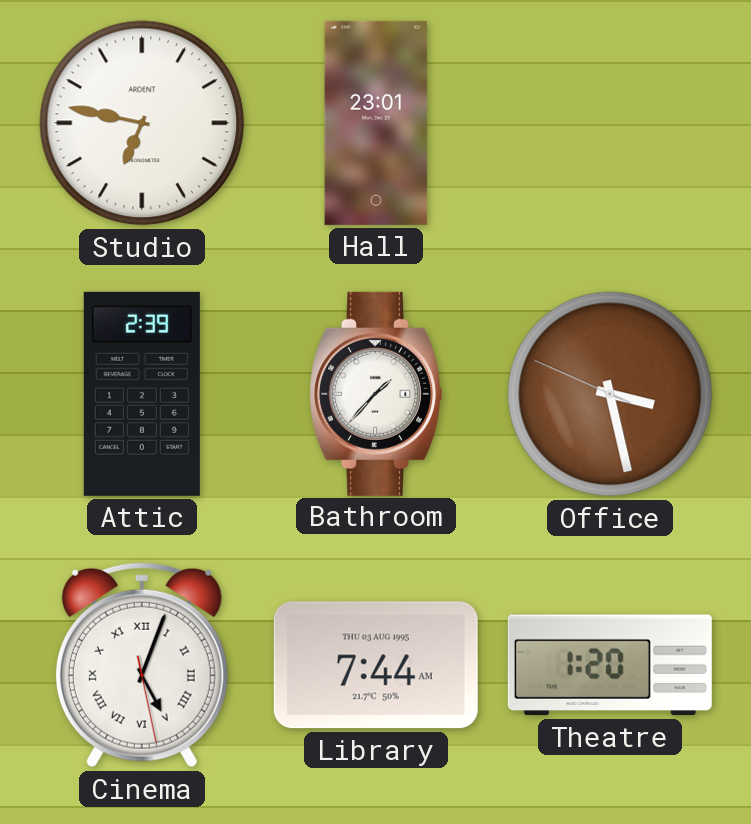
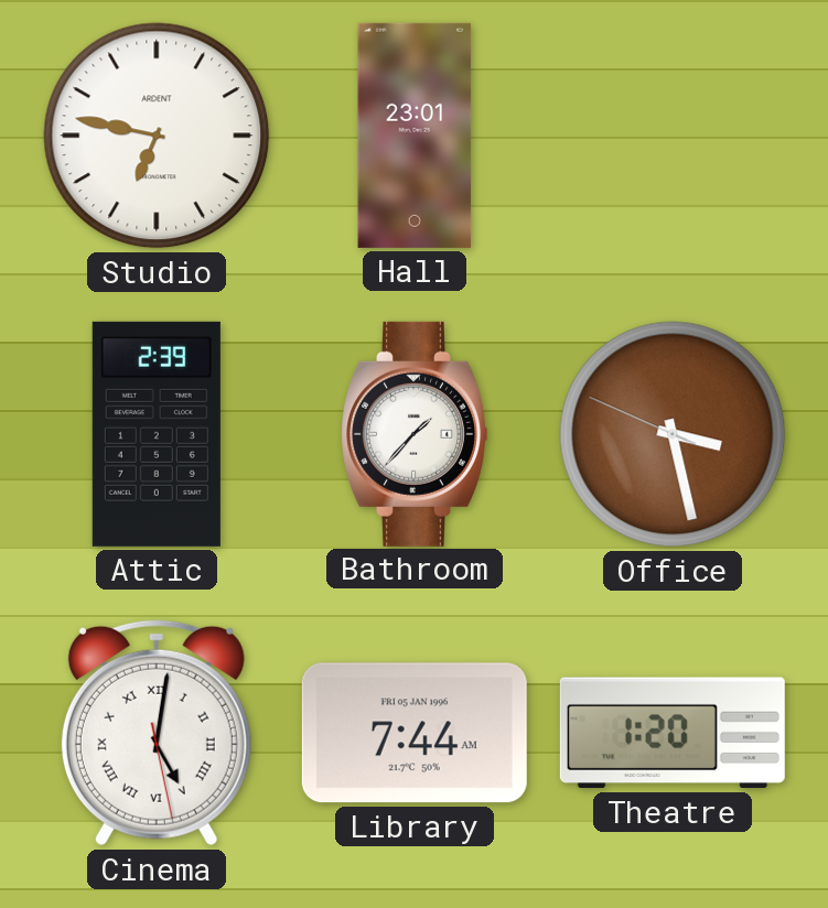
Cinema: 5:03 -> 5:01
Library date: THU 03 AUG 1995 -> FRI 05 JAN 1996
